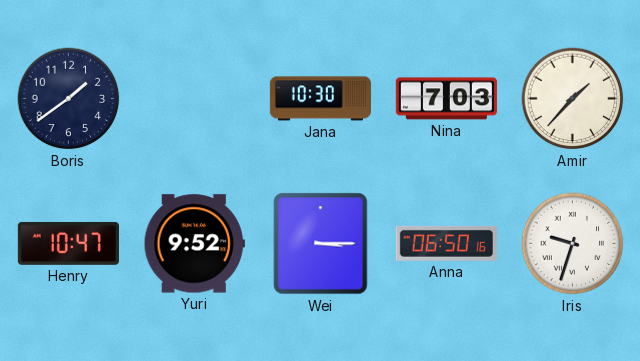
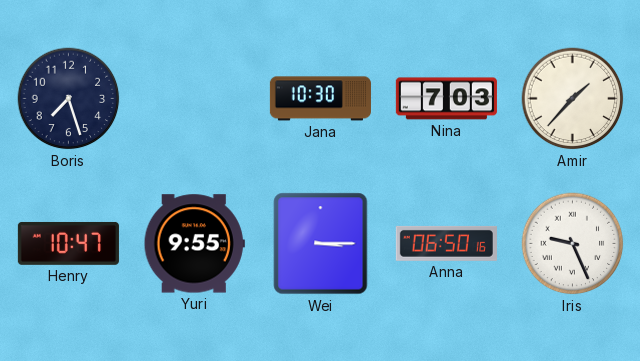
Boris: 1:39 -> 7:27
Yuri: 9:52 -> 9:55
Iris: 9:33 -> 9:26
